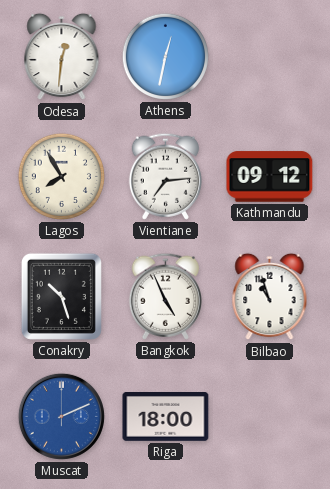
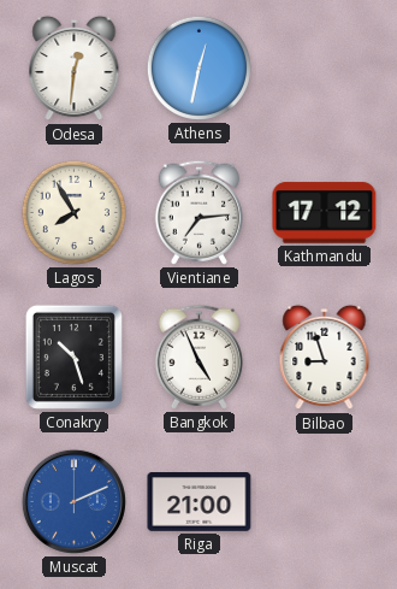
Kathmandu: 09:12 -> 17:12
Bilbao: 10:57 -> 8:57
Riga: 18:00 -> 21:00
